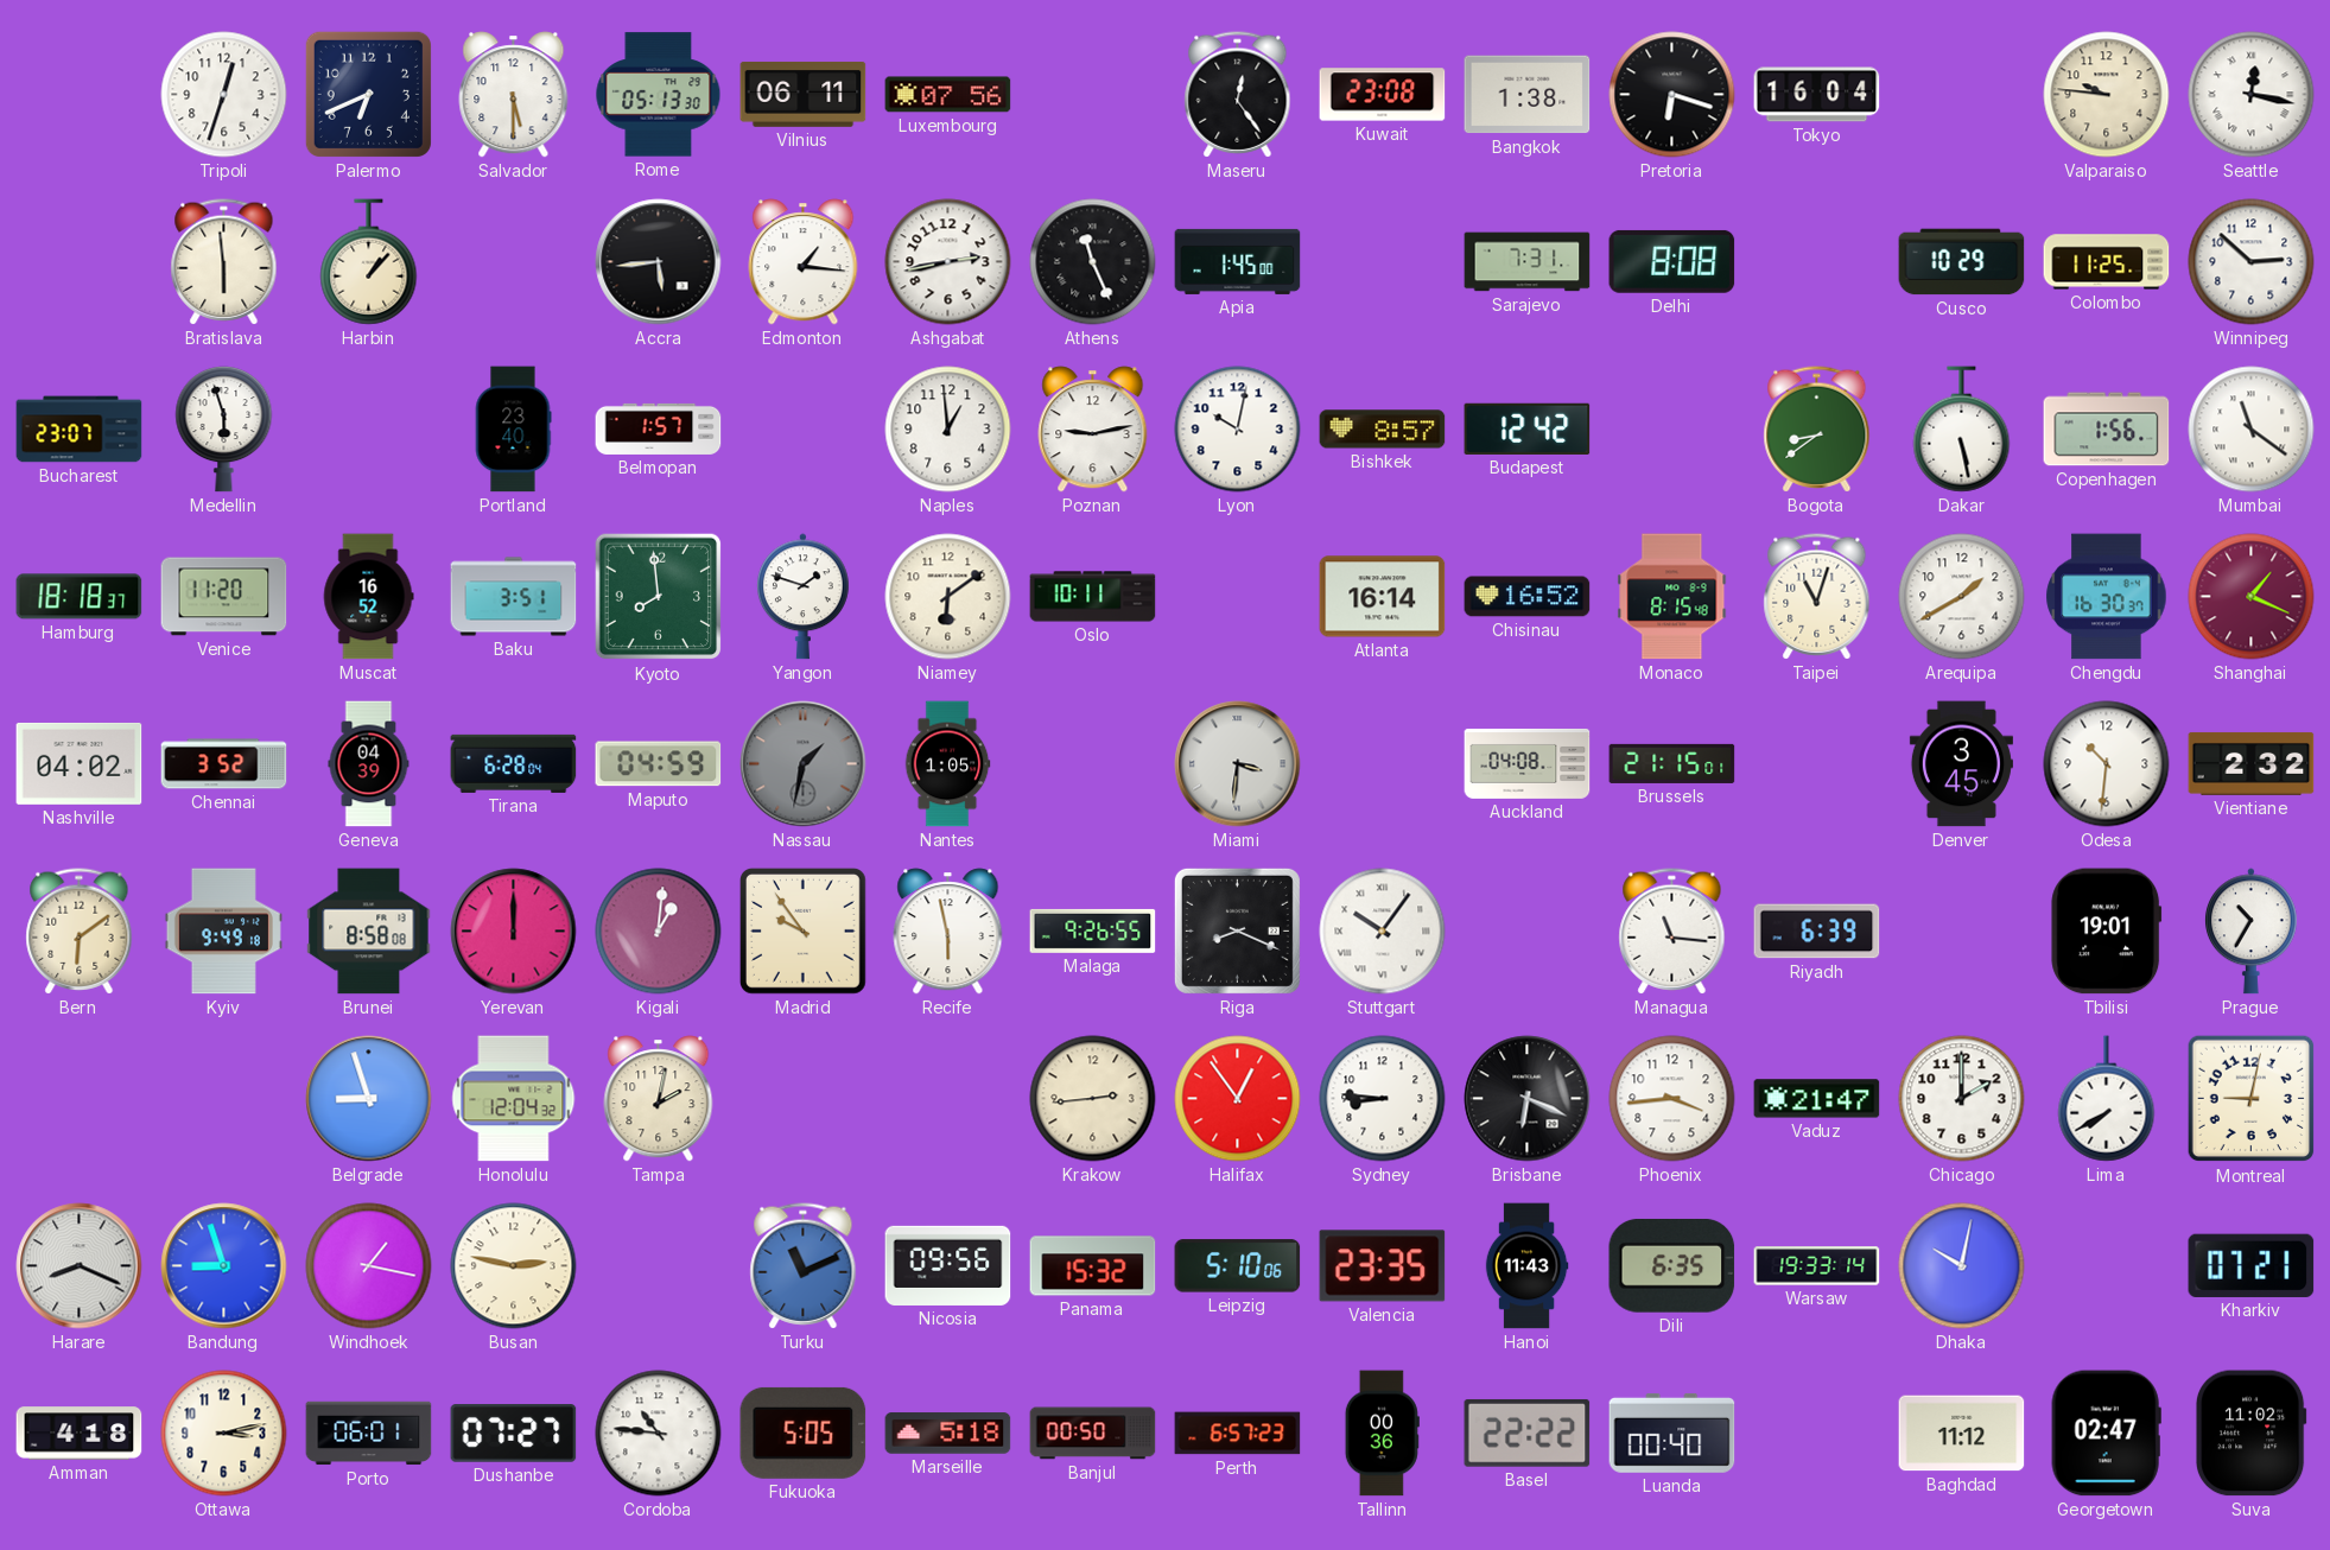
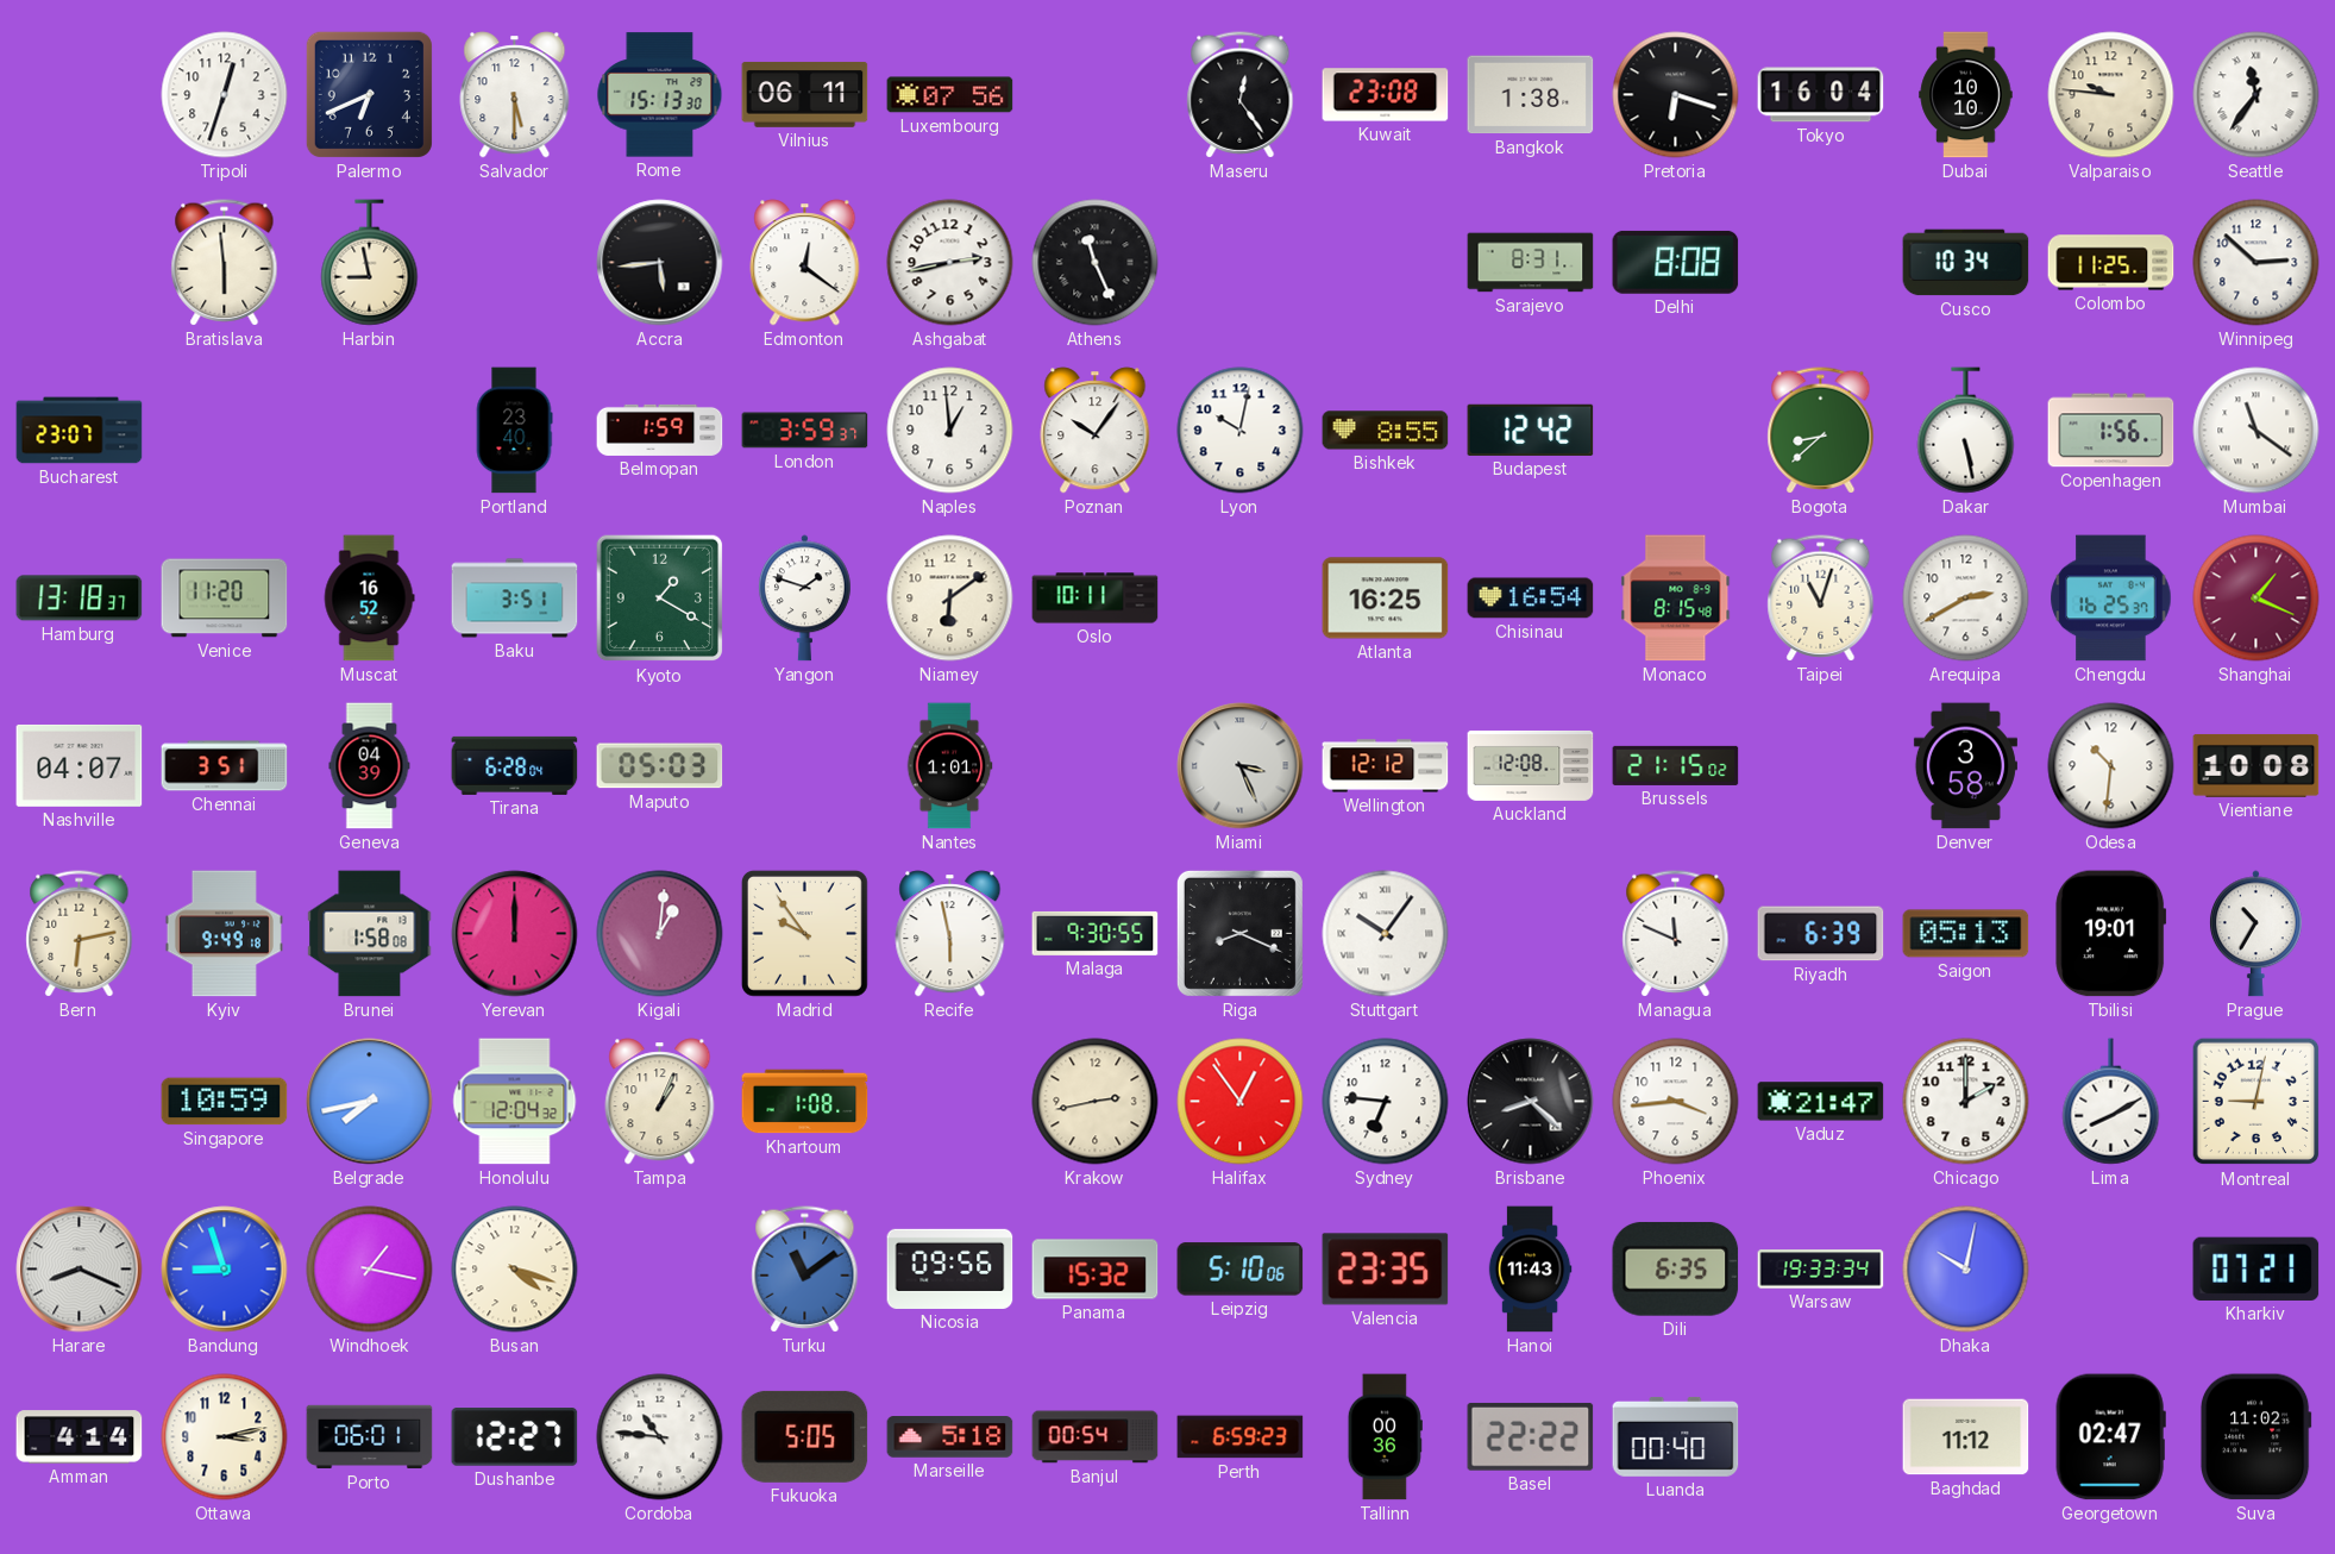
Rome: 05:13 -> 15:13
Dubai: none -> 10:10
Seattle: 12:17 -> 11:36
Harbin: 1:07 -> 8:58
Edmonton: 1:16 -> 12:21
Apia: 1:45 -> none
Sarajevo: 7:31 -> 8:31
Cusco: 10:29 -> 10:34
Medellin: 5:57 -> none
Belmopan: 1:57 -> 1:59
London: none -> 3:59
Poznan: 9:13 -> 10:06
Bishkek: 8:57 -> 8:55
Bogota: 8:39 -> 8:38
Hamburg: 18:18 -> 13:18
Kyoto: 7:59 -> 1:20
Atlanta: 16:14 -> 16:25
Chisinau: 16:52 -> 16:54
Arequipa: 1:40 -> 2:40
Chengdu: 16:30 -> 16:25
Nashville: 04:02 -> 04:07
Chennai: 3:52 -> 3:51
Maputo: 04:59 -> 05:03
Nassau: 1:32 -> none
Nantes: 1:05 -> 1:01
Miami: 3:31 -> 3:26
Wellington: none -> 12:12
Auckland: 04:08 -> 12:08
Brussels: 21:15:01 -> 21:15:02
Denver: 3:45 -> 3:58
Vientiane: 2:32 -> 10:08
Bern: 6:09 -> 6:13
Brunei: 8:58 -> 1:58
Malaga: 9:26 -> 9:30
Managua: 11:16 -> 11:49
Saigon: none -> 05:13
Singapore: none -> 10:59
Belgrade: 8:57 -> 7:43
Tampa: 2:02 -> 1:04
Khartoum: none -> 1:08
Krakow: 2:44 -> 2:43
Sydney: 8:46 -> 6:46
Brisbane: 6:19 -> 8:22
Lima: 7:40 -> 8:10
Busan: 2:47 -> 4:18
Turku: 11:11 -> 11:09
Warsaw: 19:33:14 -> 19:33:34
Amman: 4:18 -> 4:14
Dushanbe: 07:27 -> 12:27
Banjul: 00:50 -> 00:54
Perth: 6:57 -> 6:59
